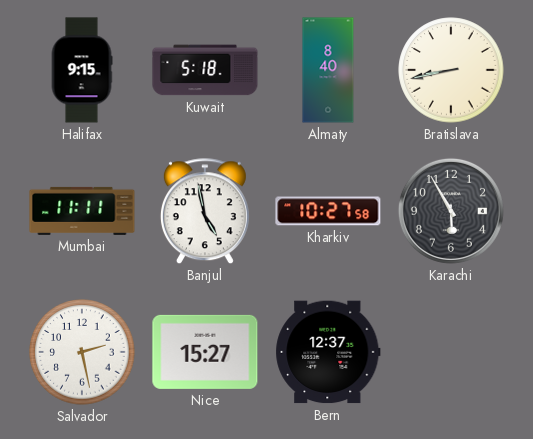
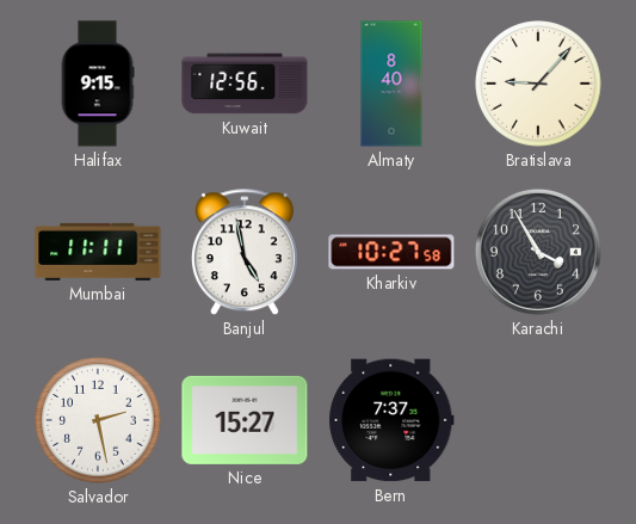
Kuwait: 5:18 -> 12:56
Bratislava: 8:43 -> 9:07
Karachi: 5:55 -> 3:55
Bern: 12:37 -> 7:37
